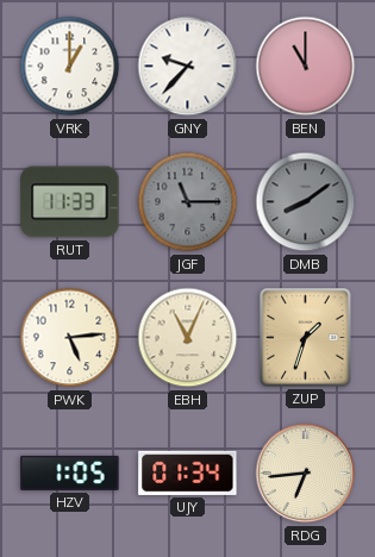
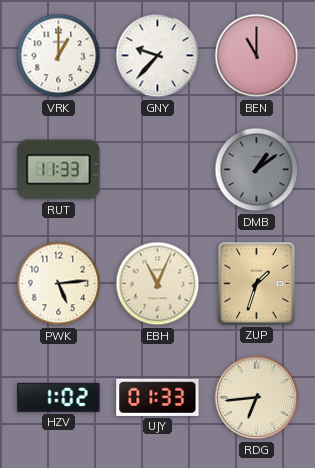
JGF: 11:15 -> none
DMB: 8:09 -> 1:09
HZV: 1:05 -> 1:02
UJY: 01:34 -> 01:33
